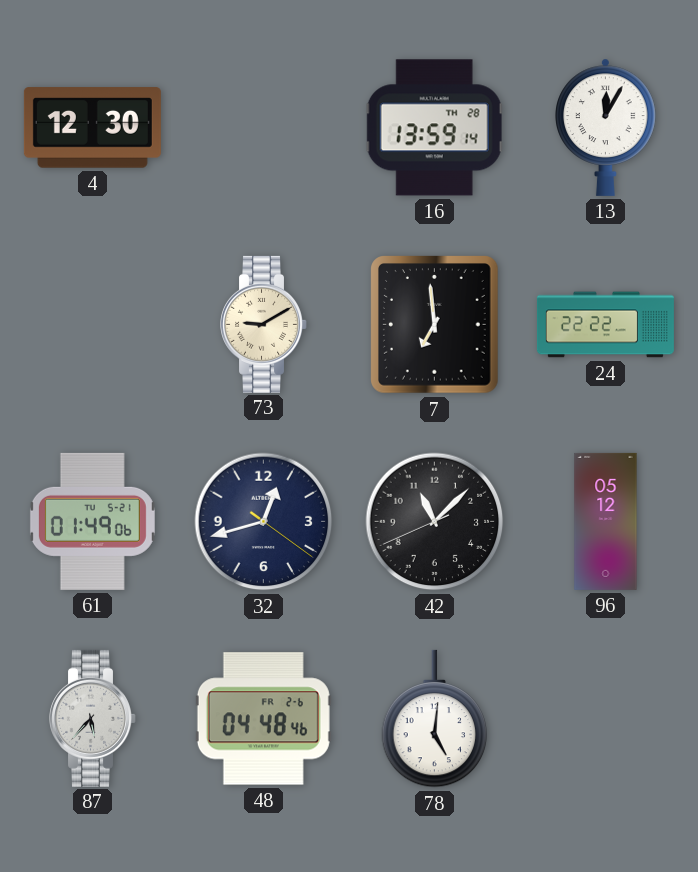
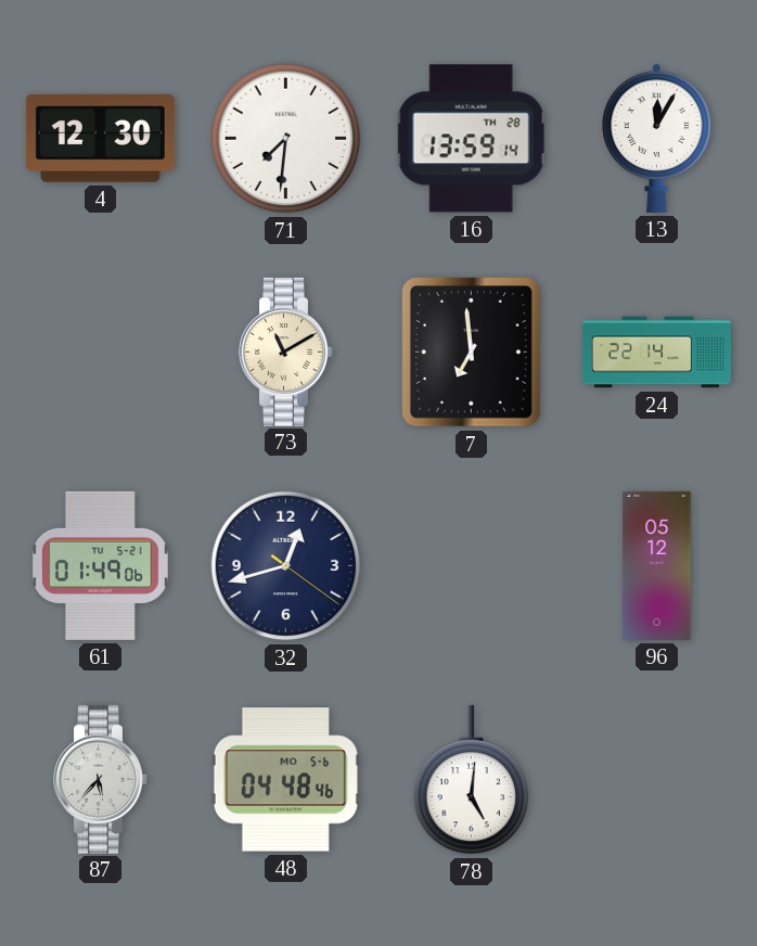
71: none -> 7:31
73: 9:10 -> 11:10
24: 22:22 -> 22:14
42: 11:07 -> none
48 date: FR 2-6 -> MO 5-6
